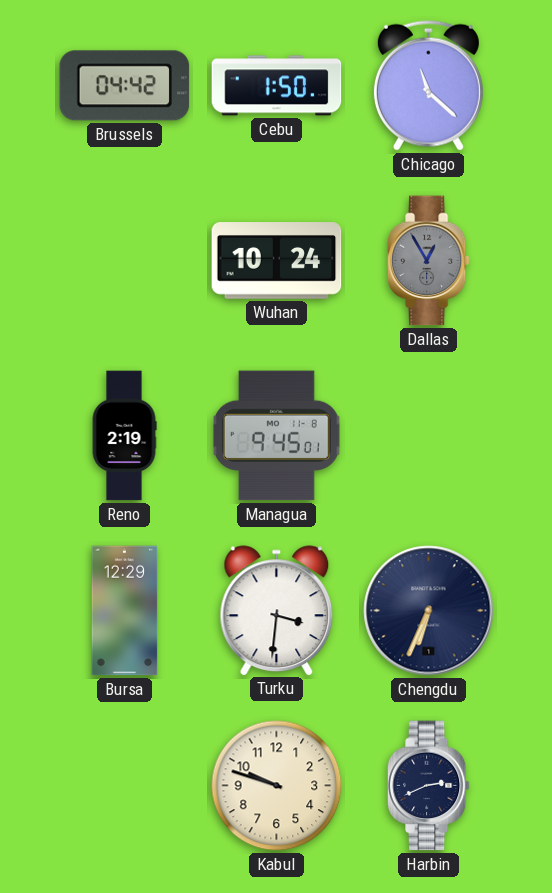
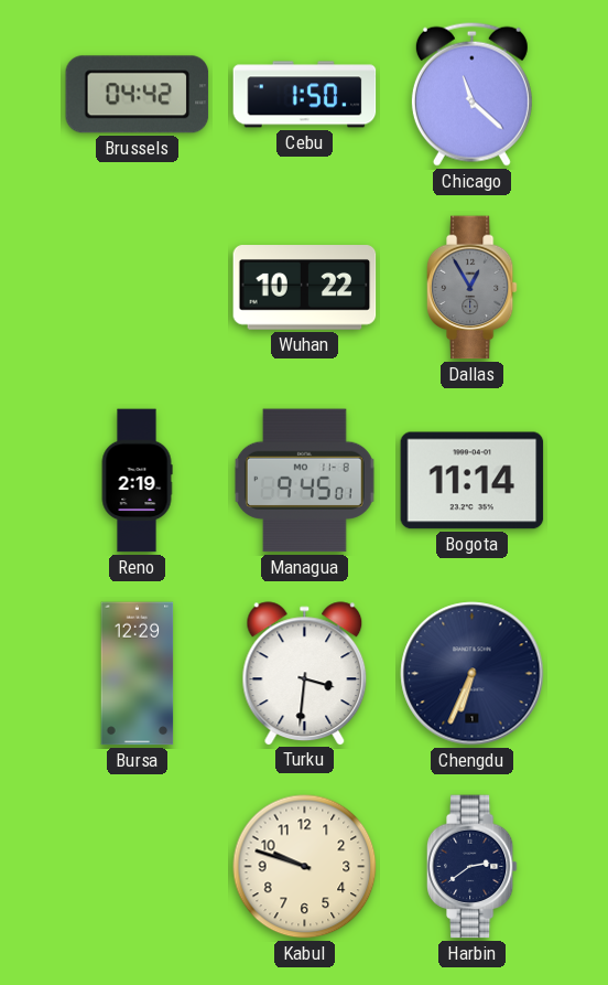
Wuhan: 10:24 -> 10:22
Bogota: none -> 11:14
Harbin: 2:41 -> 2:39
